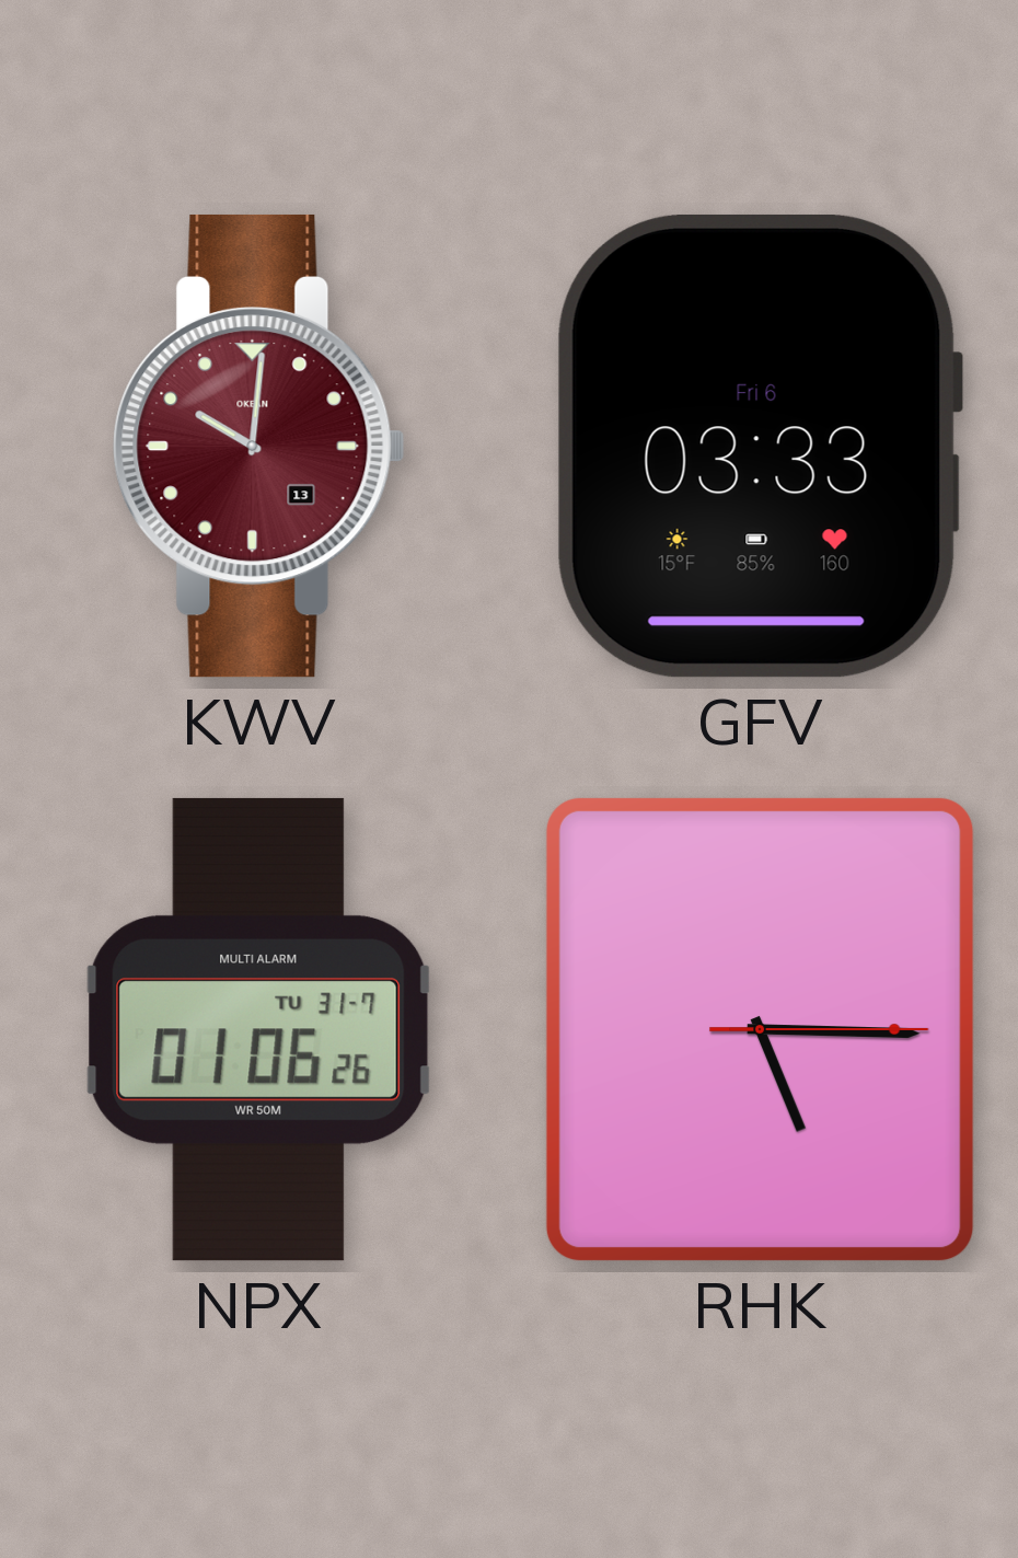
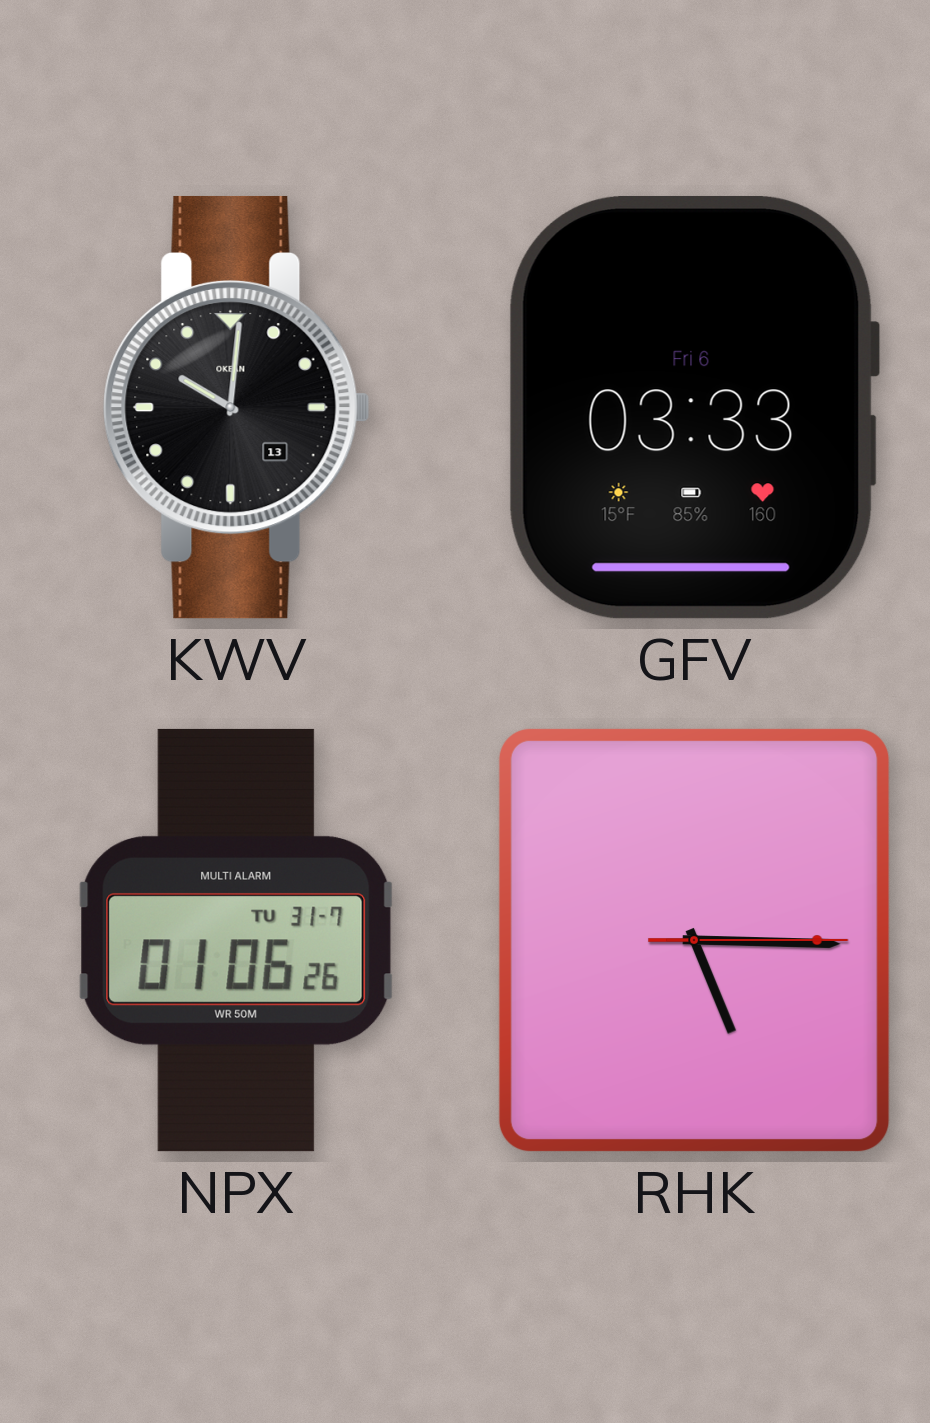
KWV dial: burgundy -> black
